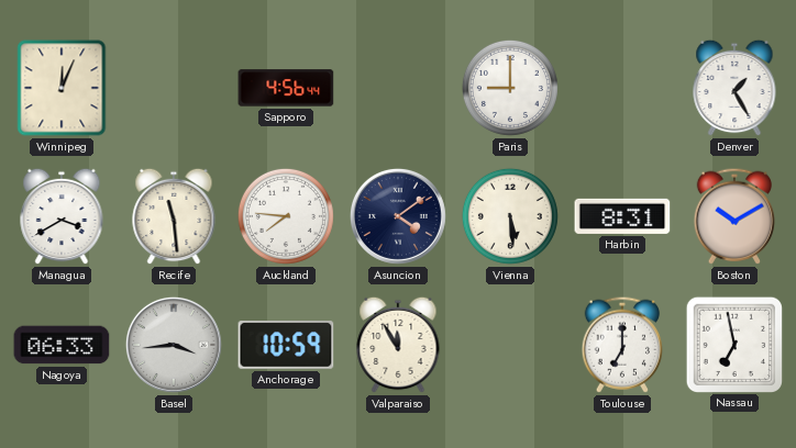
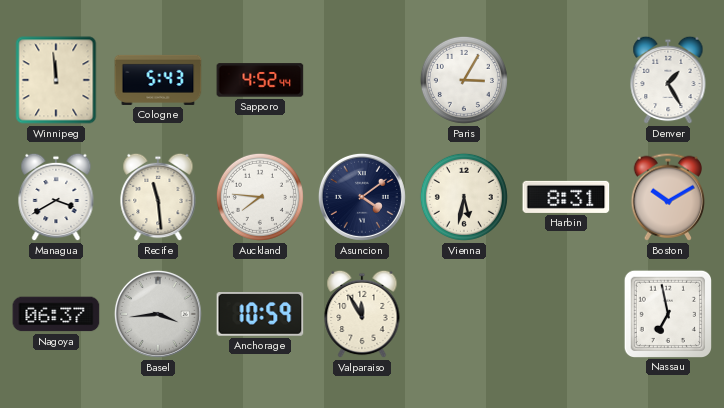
Winnipeg: 12:04 -> 11:59
Cologne: none -> 5:43
Sapporo: 4:56 -> 4:52
Paris: 9:00 -> 3:05
Vienna: 5:29 -> 5:32
Nagoya: 06:33 -> 06:37
Toulouse: 7:00 -> none
